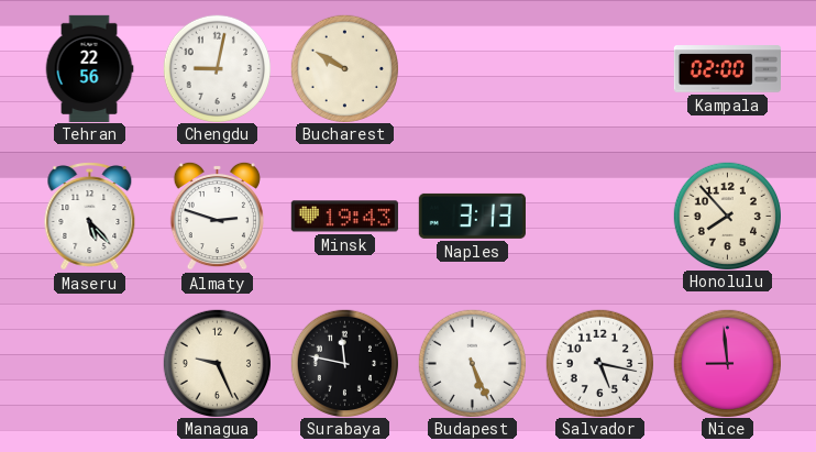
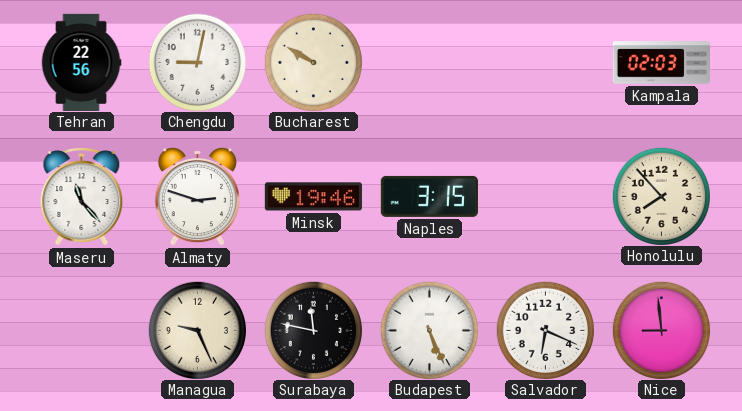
Kampala: 02:00 -> 02:03
Maseru: 5:23 -> 11:23
Minsk: 19:43 -> 19:46
Naples: 3:13 -> 3:15
Salvador: 5:17 -> 6:19
